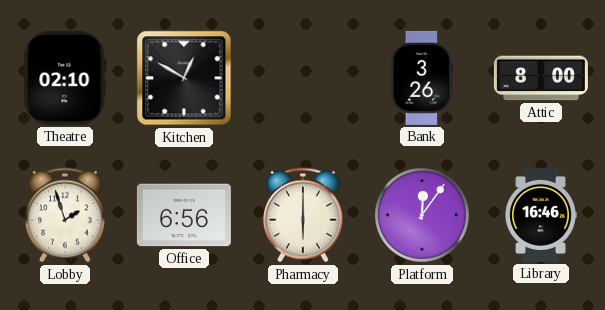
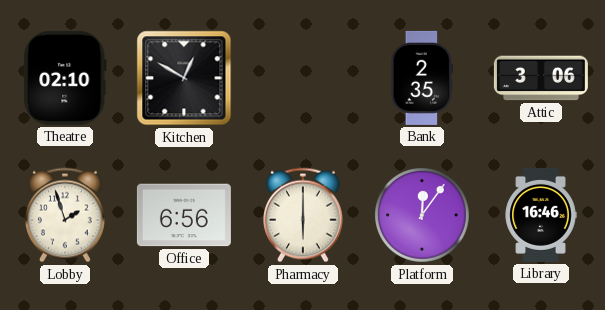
Bank: 3:26 -> 2:35
Attic: 8:00 -> 3:06
